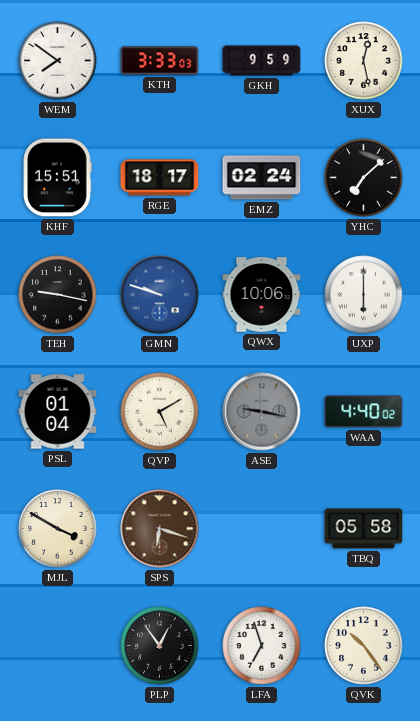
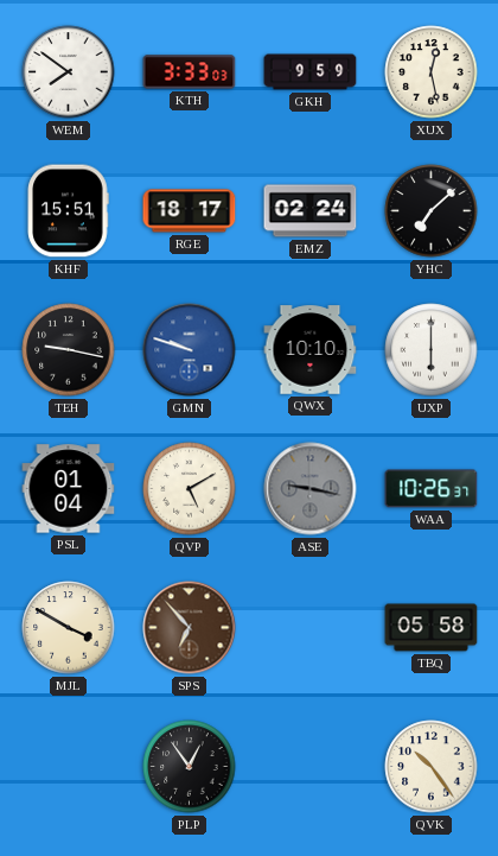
QWX: 10:06 -> 10:10
WAA: 4:40 -> 10:26
SPS: 6:18 -> 6:53
LFA: 6:57 -> none
